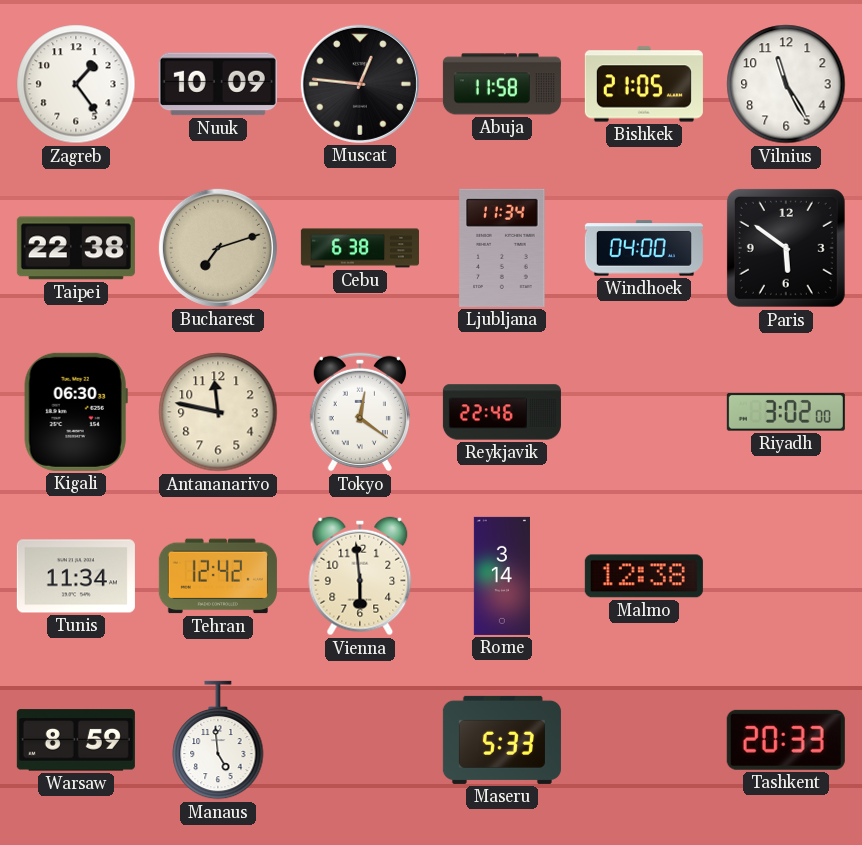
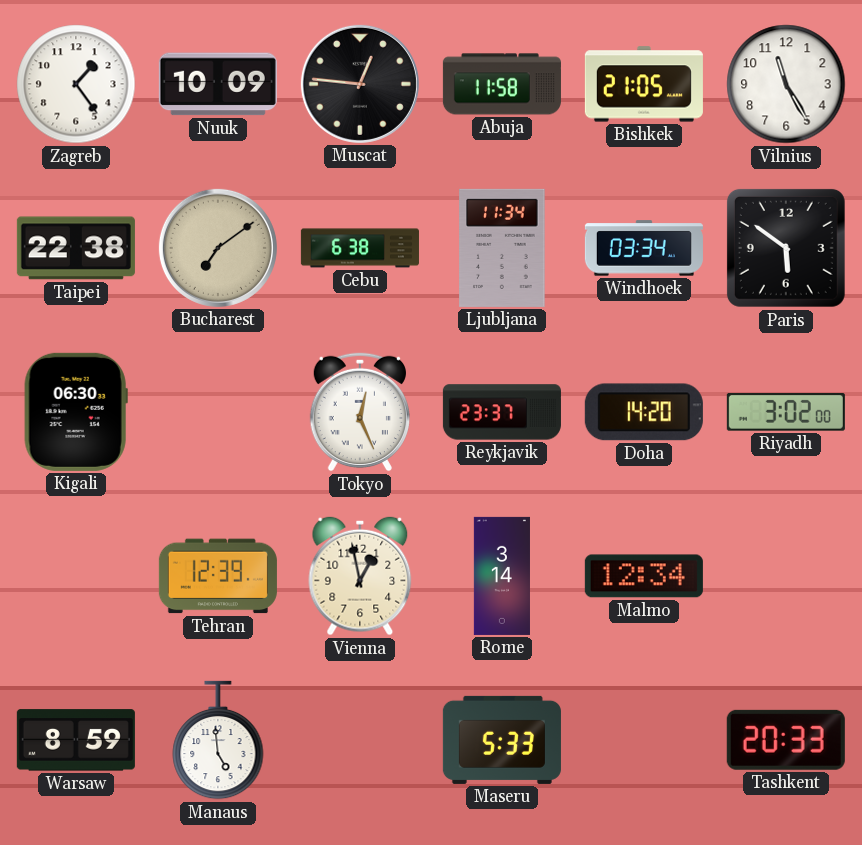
Bucharest: 7:12 -> 7:09
Windhoek: 04:00 -> 03:34
Antananarivo: 11:47 -> none
Tokyo: 12:21 -> 12:26
Reykjavik: 22:46 -> 23:37
Doha: none -> 14:20
Tunis: 11:34 -> none
Tehran: 12:42 -> 12:39
Vienna: 5:59 -> 12:58
Malmo: 12:38 -> 12:34
